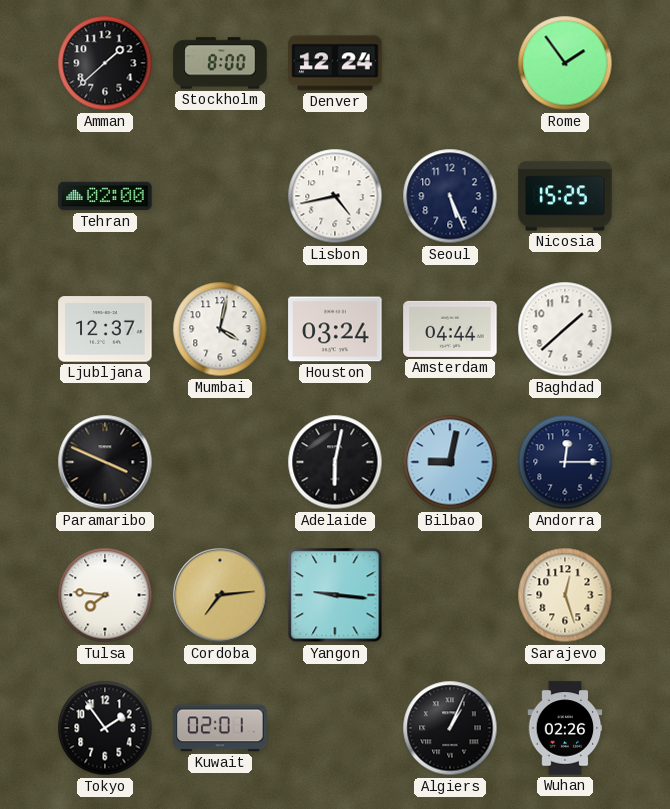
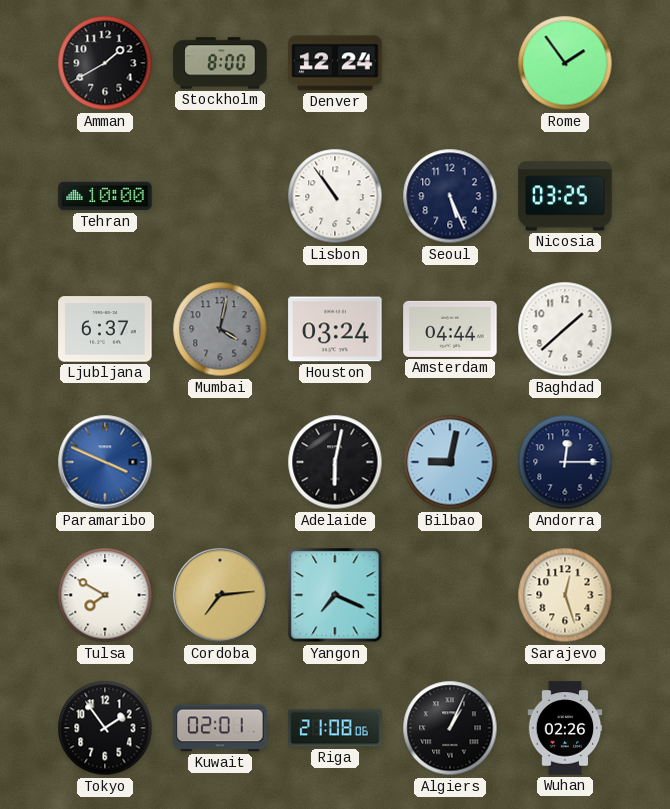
Amman: 1:38 -> 1:40
Tehran: 02:00 -> 10:00
Lisbon: 4:43 -> 10:54
Nicosia: 15:25 -> 03:25
Ljubljana: 12:37 -> 6:37
Mumbai dial: white -> grey
Paramaribo dial: black -> blue
Tulsa: 7:46 -> 7:50
Yangon: 9:16 -> 7:19
Riga: none -> 21:08
